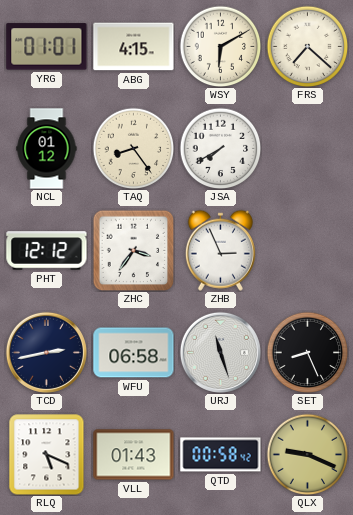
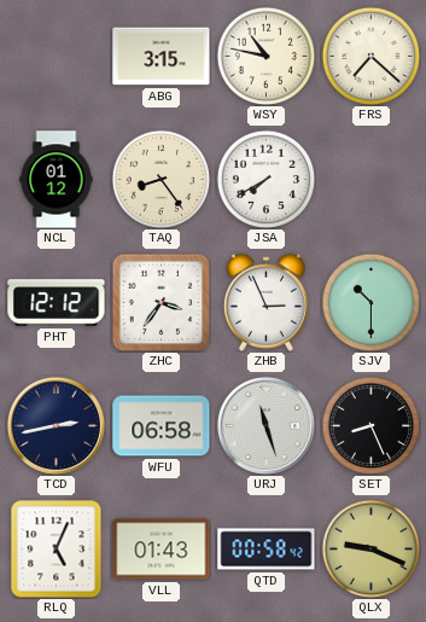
YRG: 01:01 -> none
ABG: 4:15 -> 3:15
WSY: 6:10 -> 10:47
SJV: none -> 10:30
RLQ: 5:19 -> 5:04
